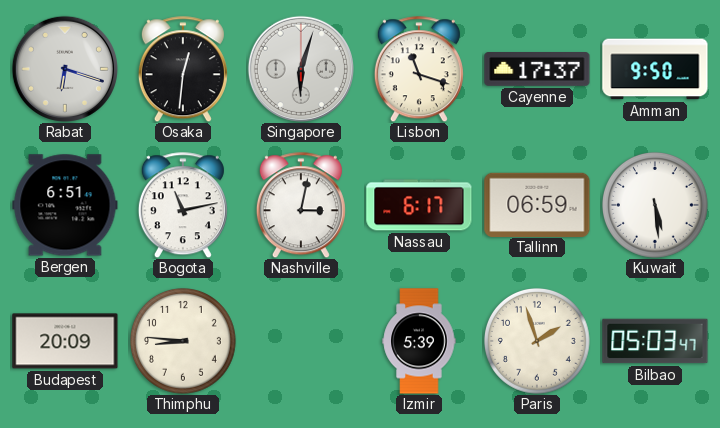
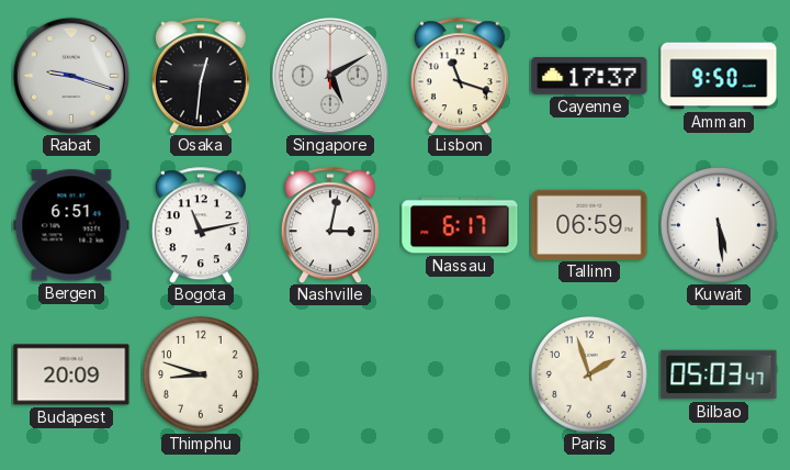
Rabat: 6:18 -> 9:18
Singapore: 6:03 -> 5:10
Thimphu: 8:46 -> 8:48
Izmir: 5:39 -> none
